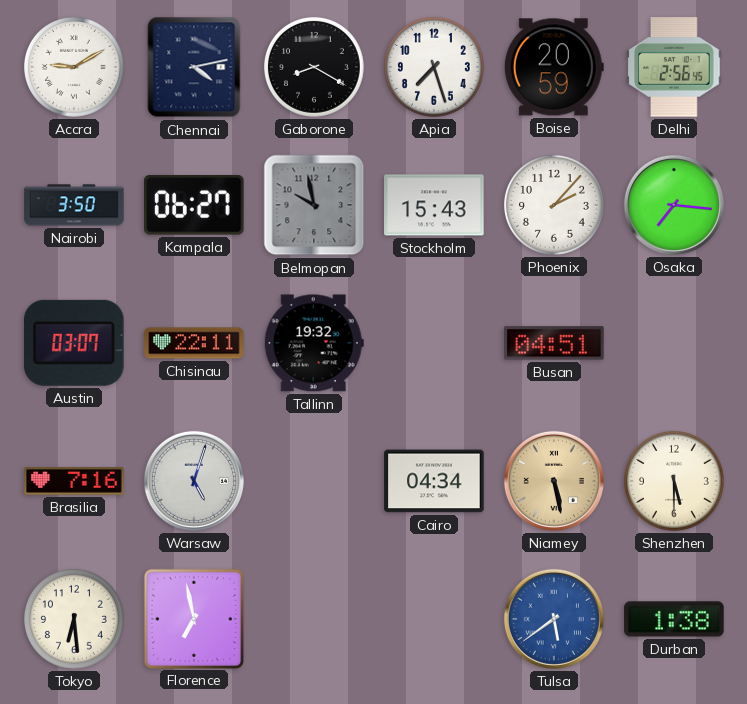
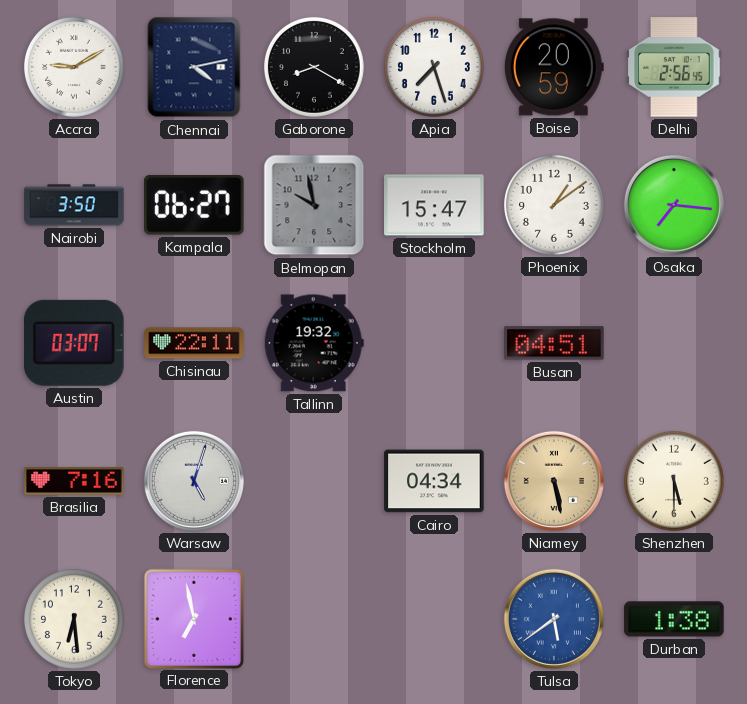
Stockholm: 15:43 -> 15:47
Phoenix: 2:07 -> 1:09
